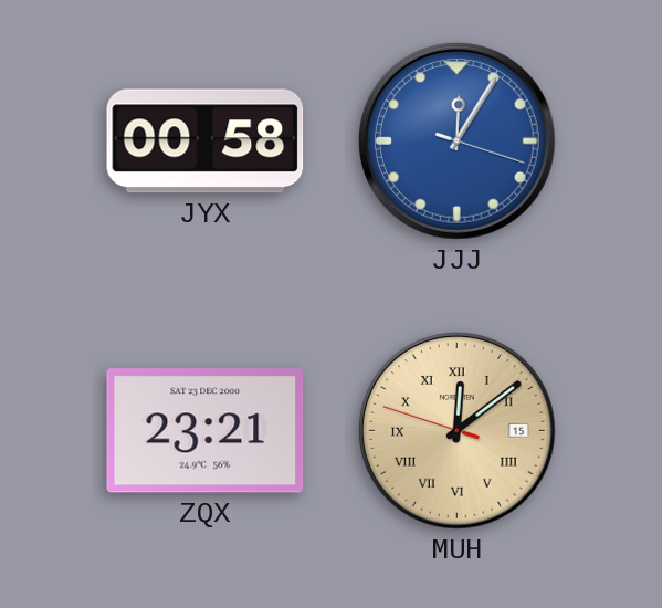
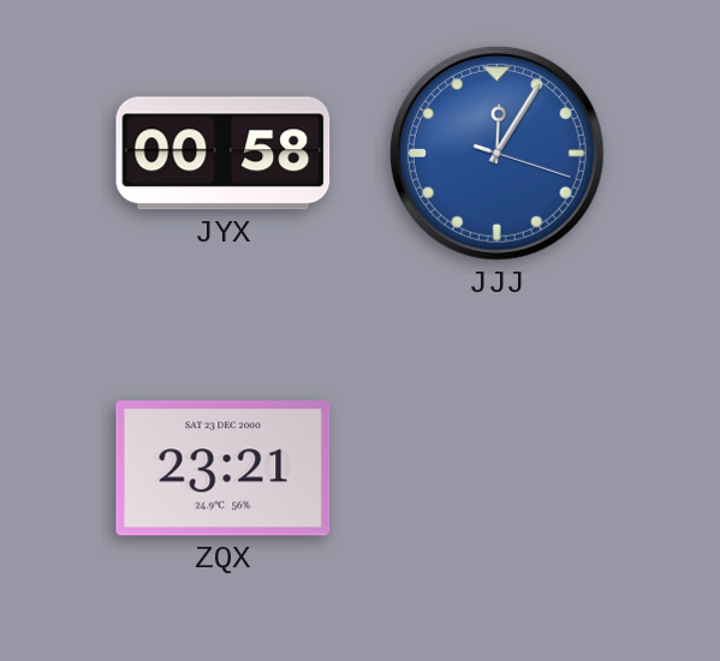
MUH: 12:08 -> none
